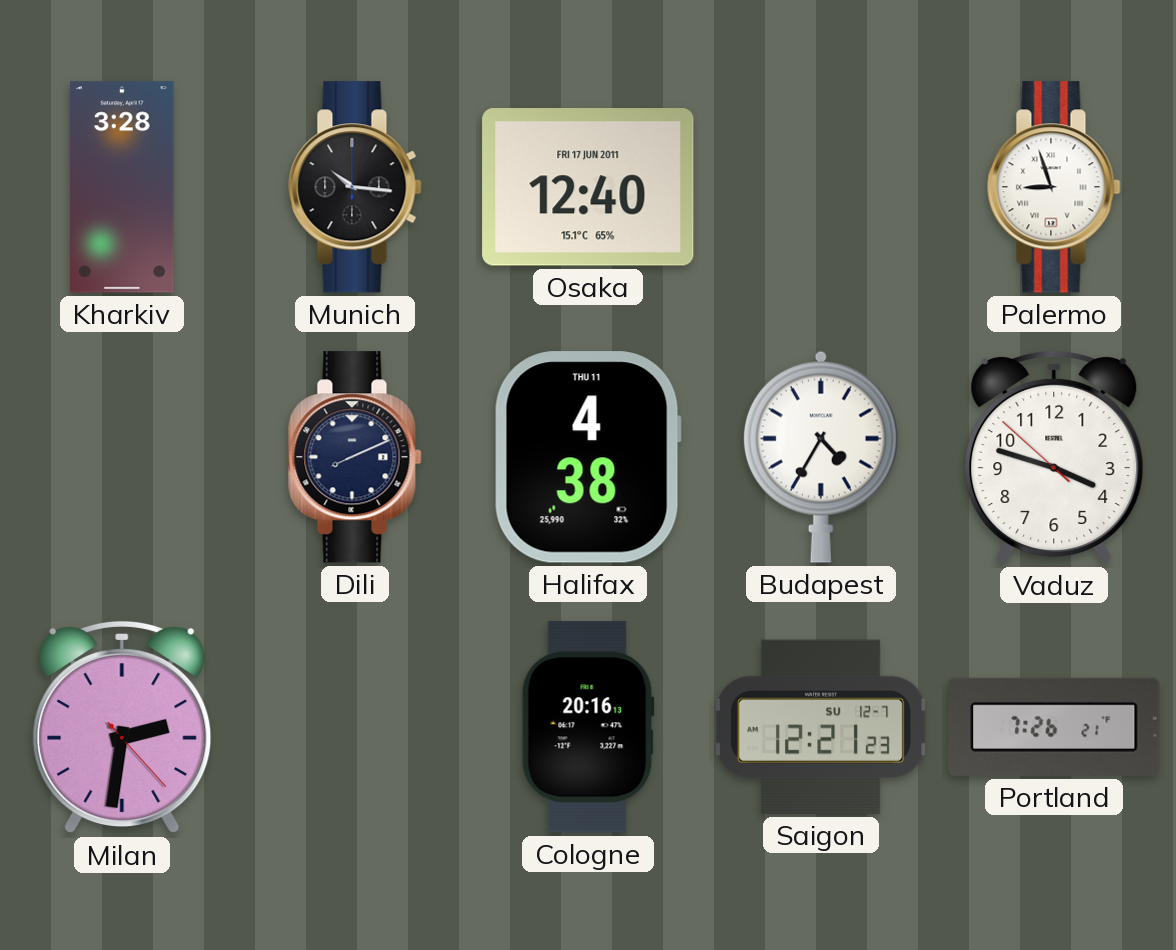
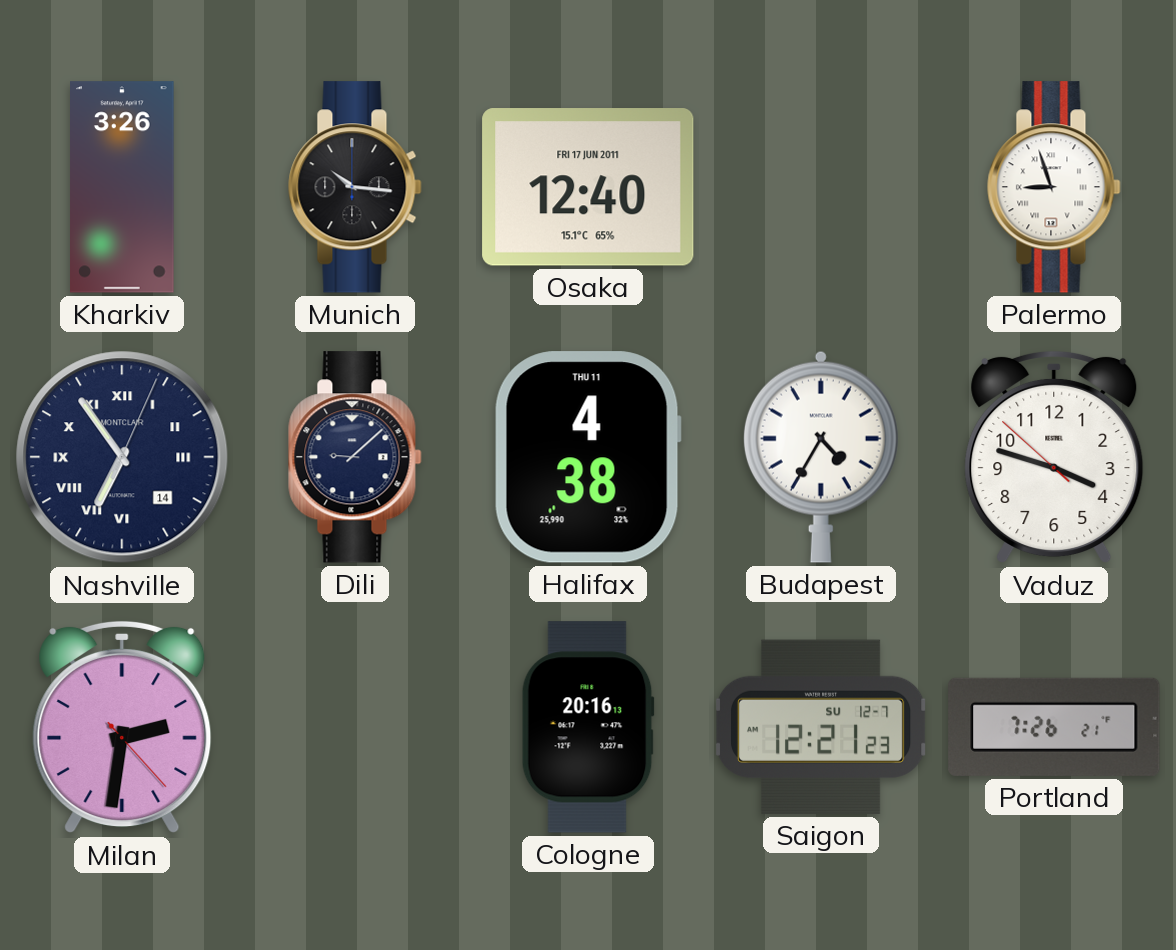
Kharkiv: 3:28 -> 3:26
Nashville: none -> 6:54
Dili: 8:11 -> 9:08
